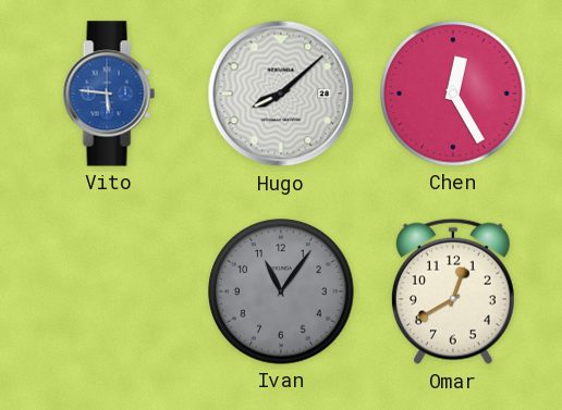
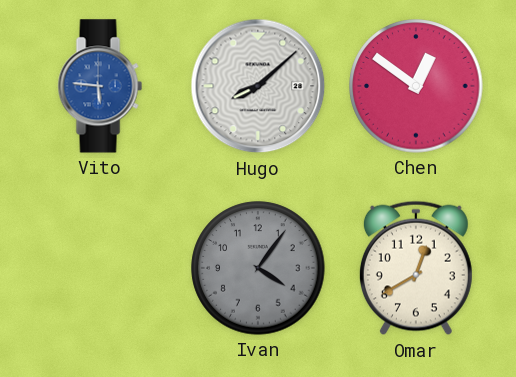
Chen: 12:25 -> 12:51
Ivan: 11:06 -> 4:06
